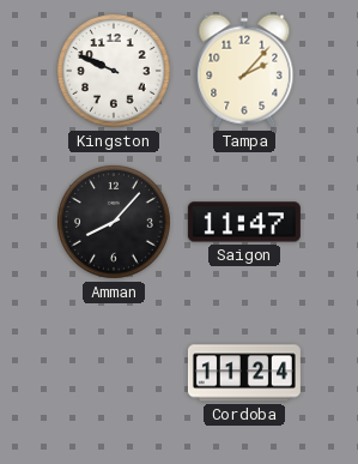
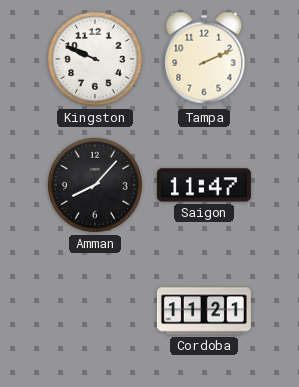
Tampa: 2:07 -> 2:11
Cordoba: 11:24 -> 11:21
